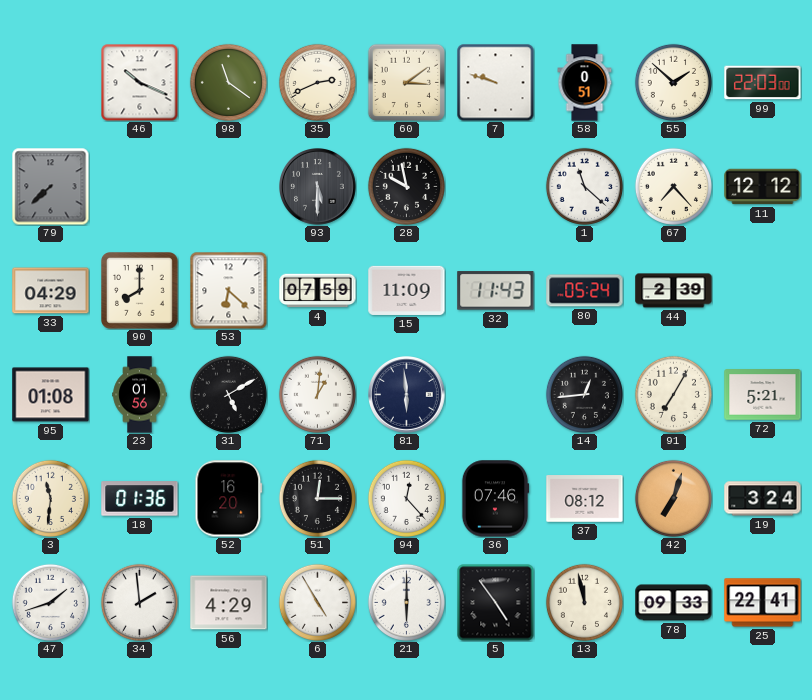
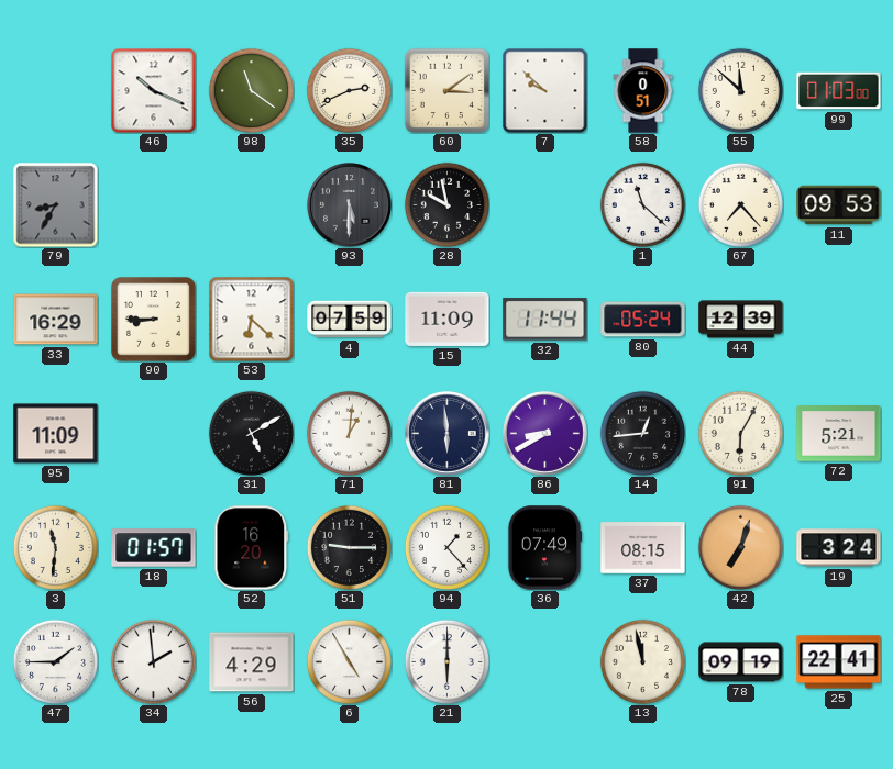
7: 9:48 -> 9:52
55: 1:52 -> 11:52
99: 22:03 -> 01:03
79: 7:38 -> 8:35
11: 12:12 -> 09:53
33: 04:29 -> 16:29
90: 8:00 -> 8:45
32: 11:43 -> 11:44
44: 2:39 -> 12:39
95: 01:08 -> 11:09
23: 01:56 -> none
86: none -> 8:40
91: 7:05 -> 6:05
18: 01:36 -> 01:57
51: 12:15 -> 9:15
94: 12:23 -> 1:23
36: 07:46 -> 07:49
37: 08:12 -> 08:15
47: 1:42 -> 1:45
5: 4:54 -> none
78: 09:33 -> 09:19
